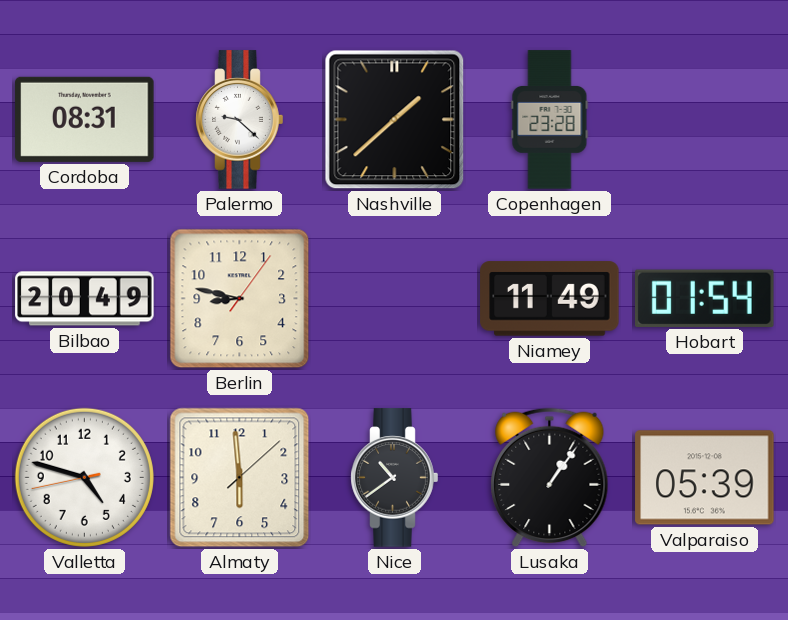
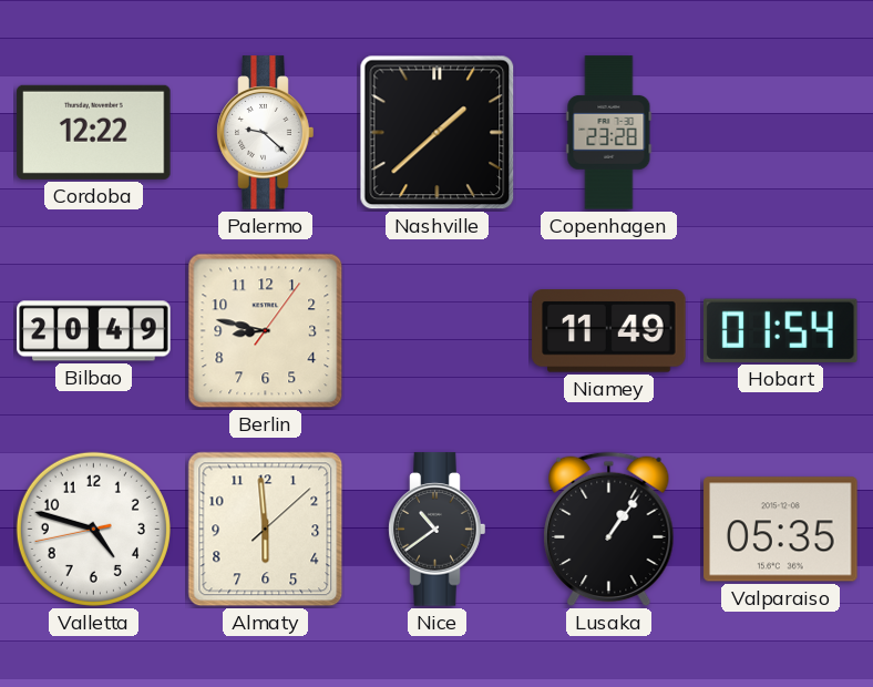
Cordoba: 08:31 -> 12:22
Valparaiso: 05:39 -> 05:35
